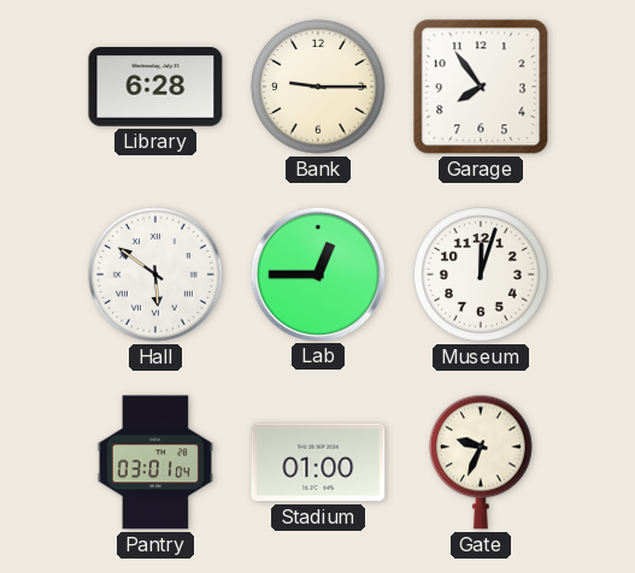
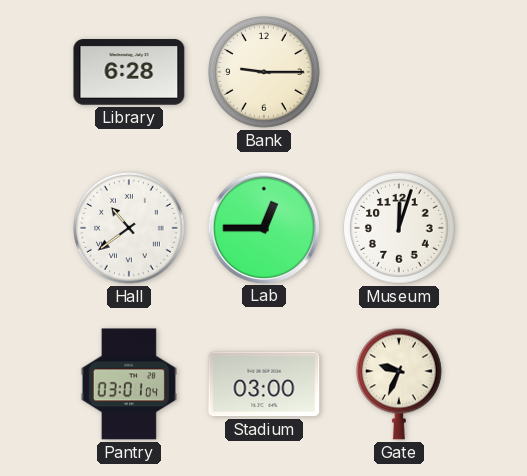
Garage: 7:54 -> none
Hall: 5:51 -> 10:39
Stadium: 01:00 -> 03:00
